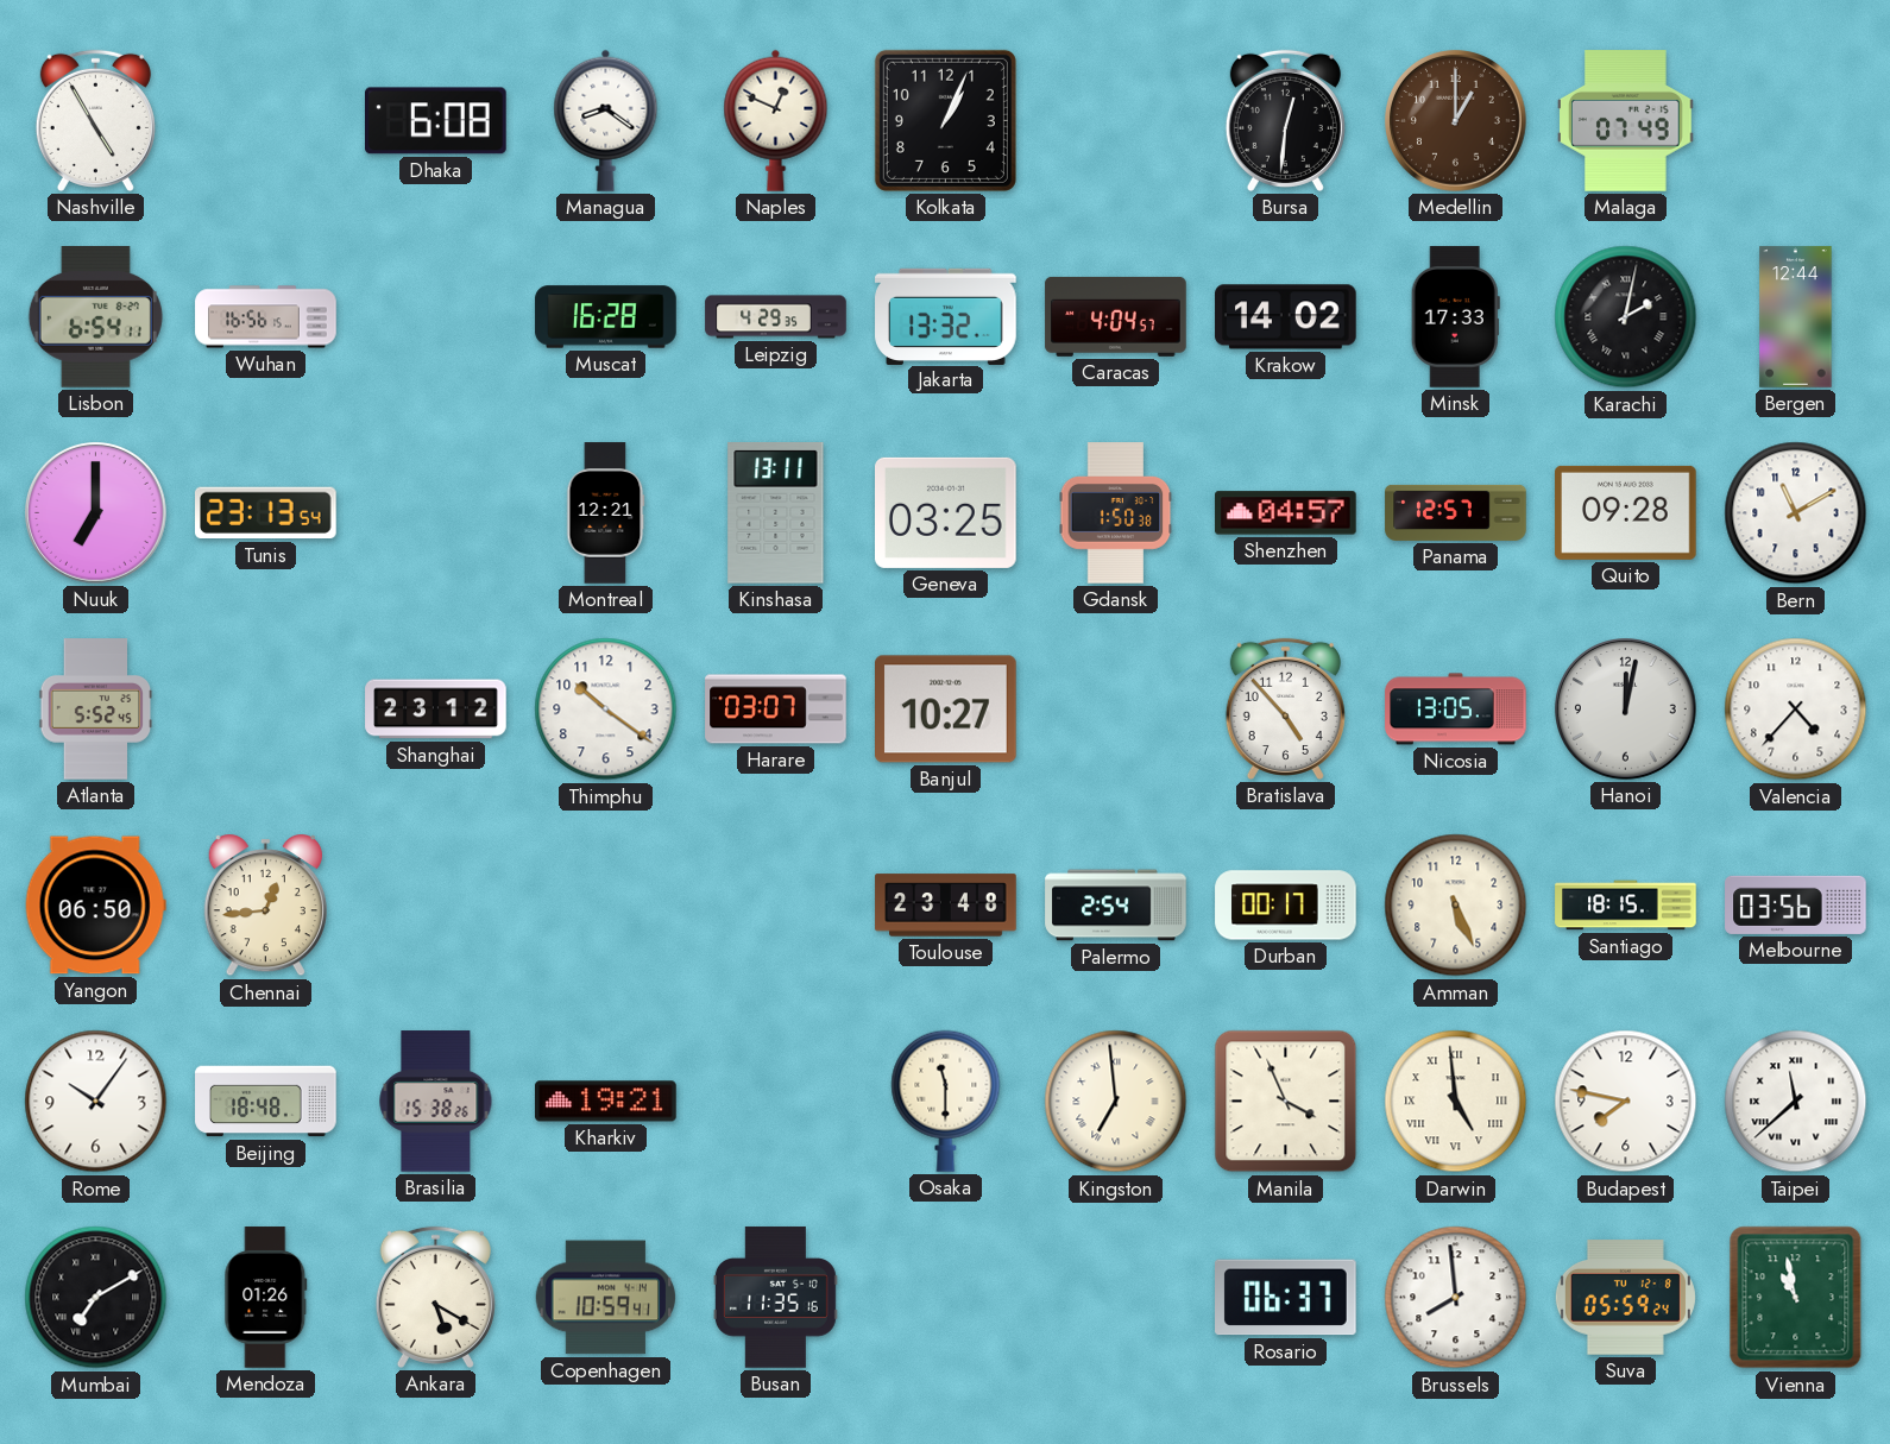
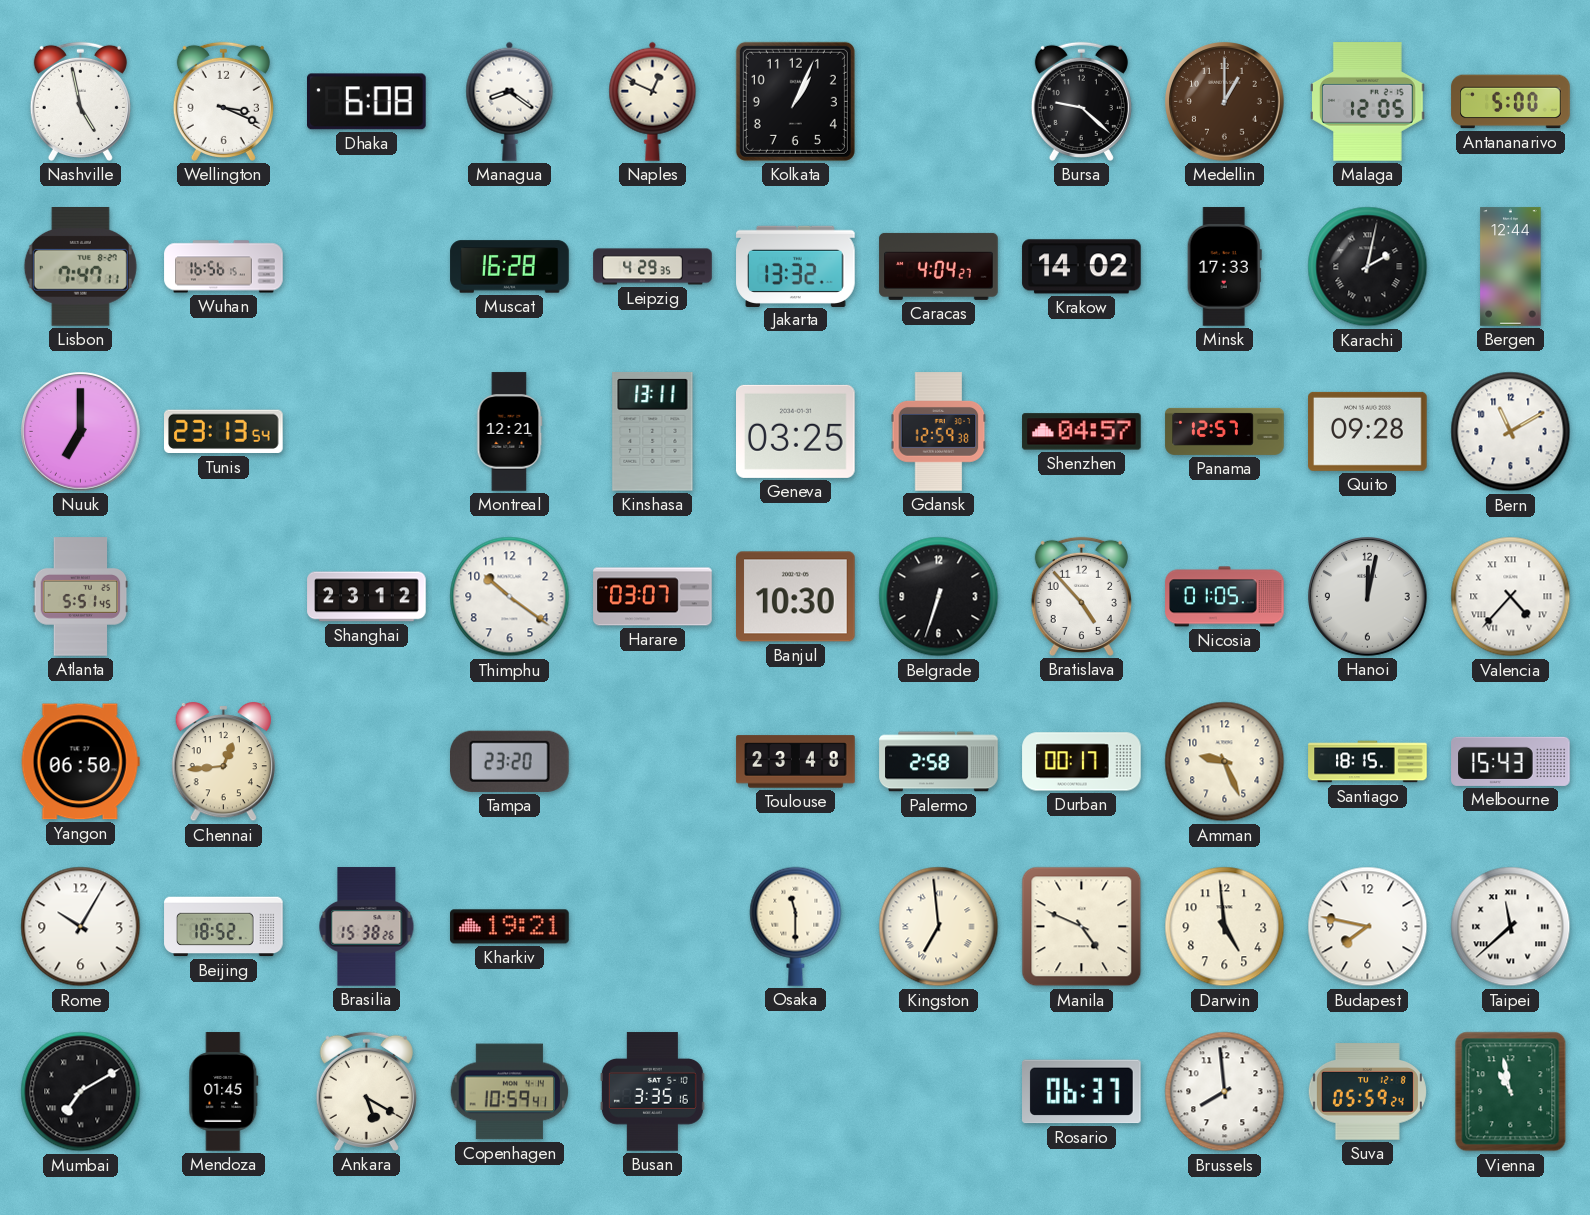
Nashville: 4:55 -> 4:58
Wellington: none -> 3:19
Bursa: 12:31 -> 9:22
Malaga: 07:49 -> 12:05
Antananarivo: none -> 5:00
Lisbon: 6:54 -> 7:47
Caracas: 4:04:57 -> 4:04:27
Gdansk: 1:50 -> 12:59
Atlanta: 5:52 -> 5:51
Banjul: 10:27 -> 10:30
Belgrade: none -> 6:33
Nicosia: 13:05 -> 01:05
Valencia numerals: Arabic -> Roman
Tampa: none -> 23:20
Palermo: 2:54 -> 2:58
Amman: 5:26 -> 9:26
Melbourne: 03:56 -> 15:43
Rome: 10:06 -> 10:05
Beijing: 18:48 -> 18:52
Manila: 3:56 -> 4:49
Darwin numerals: Roman -> Arabic
Mendoza: 01:26 -> 01:45
Busan: 11:35 -> 3:35
